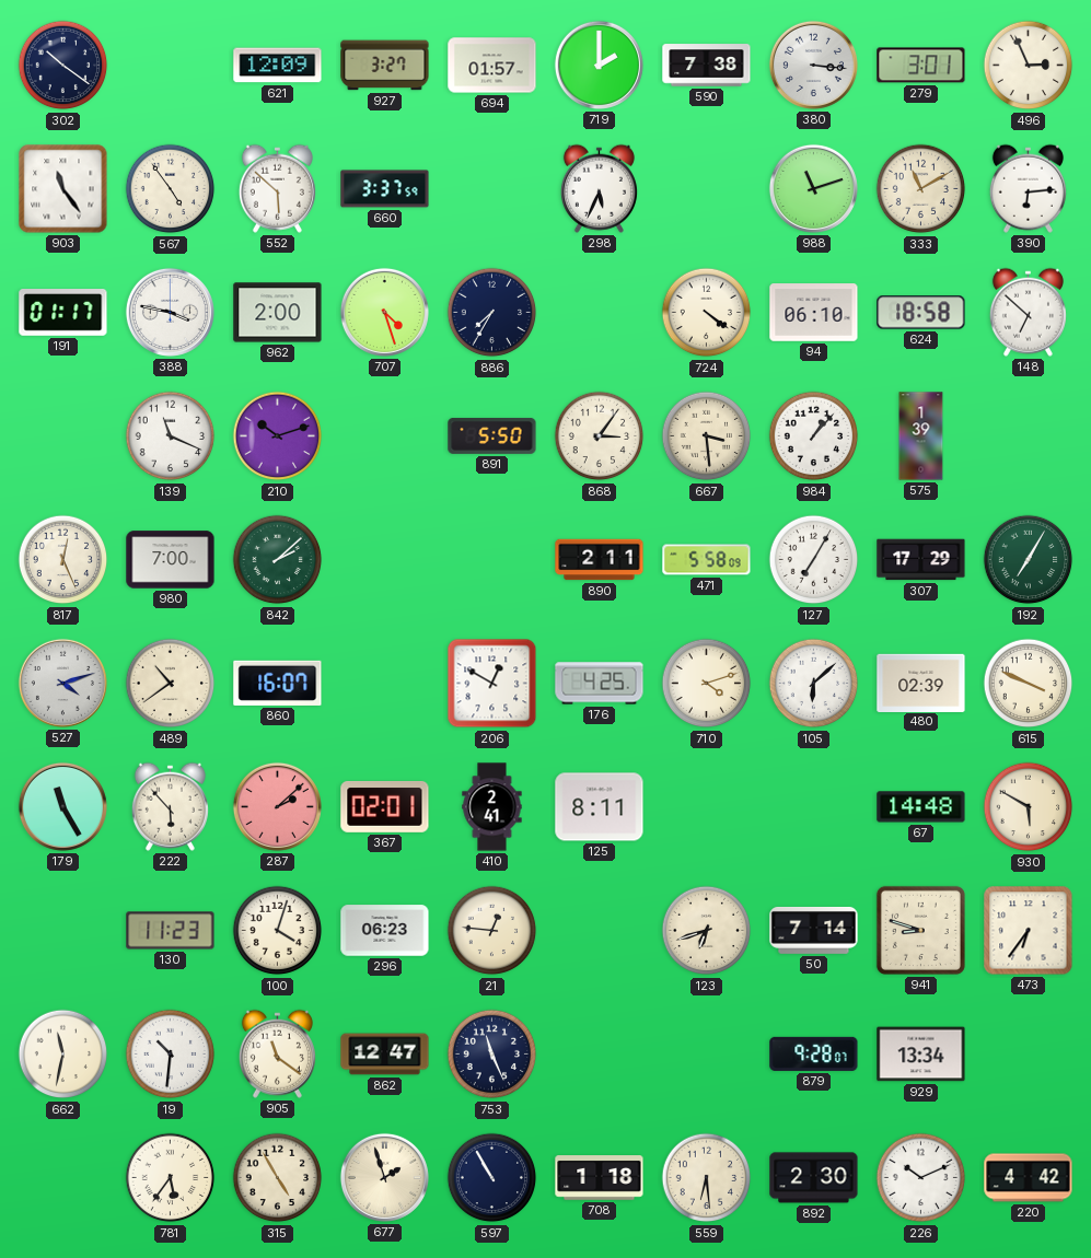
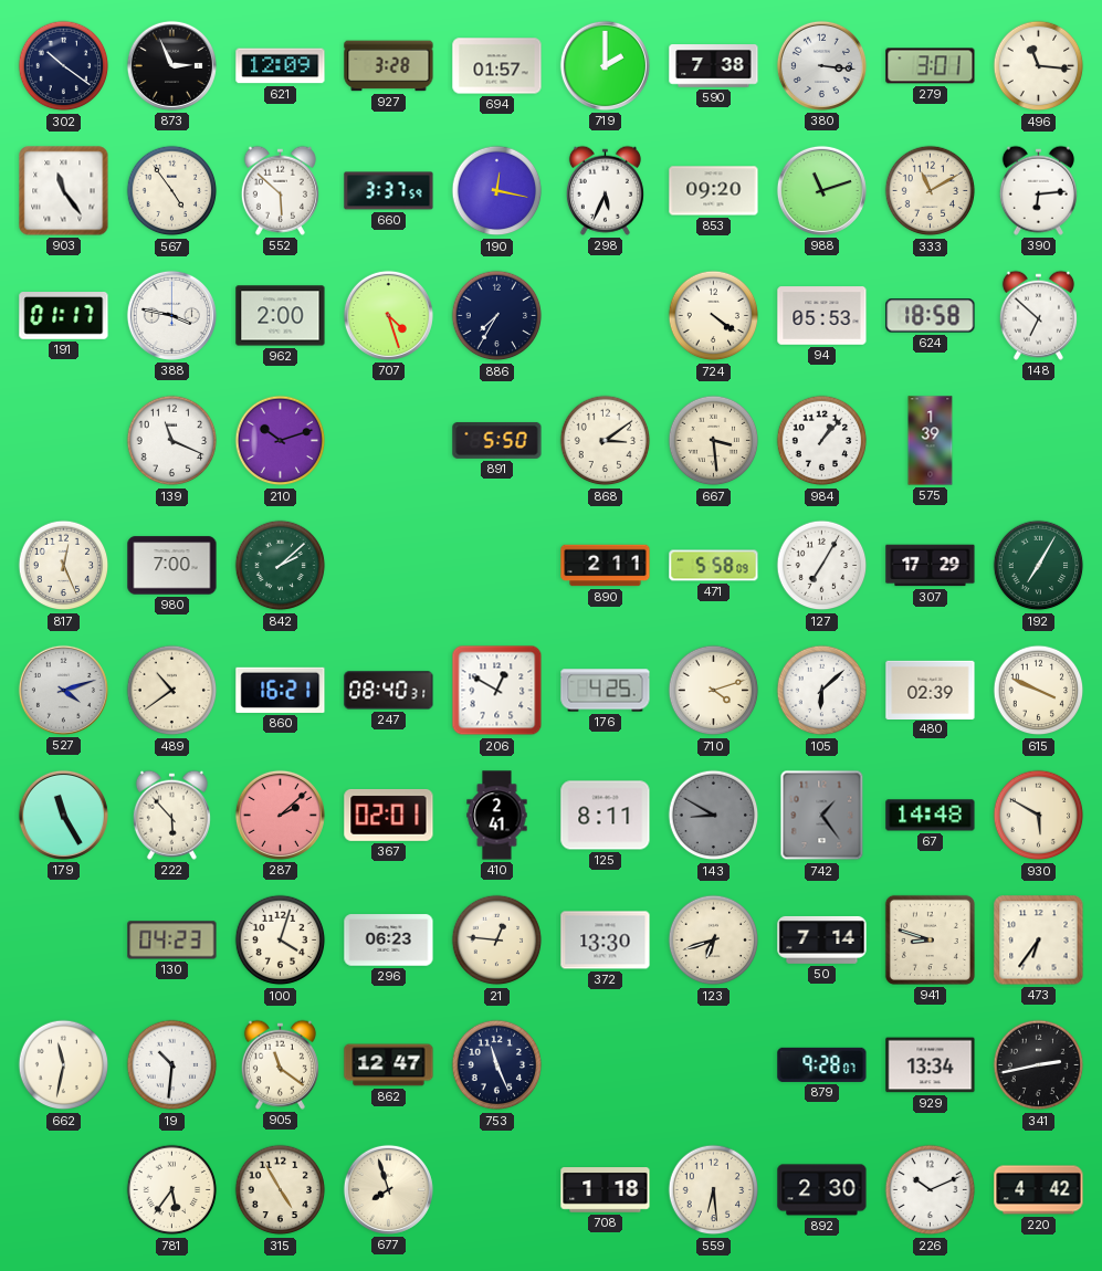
873: none -> 2:56
927: 3:27 -> 3:28
496: 2:56 -> 11:16
190: none -> 12:17
853: none -> 09:20
94: 06:10 -> 05:53
868: 3:06 -> 3:09
860: 16:07 -> 16:21
247: none -> 08:40
143: none -> 8:50
742: none -> 1:24
130: 11:23 -> 04:23
372: none -> 13:30
341: none -> 2:43
677: 1:57 -> 7:57
597: 10:55 -> none
